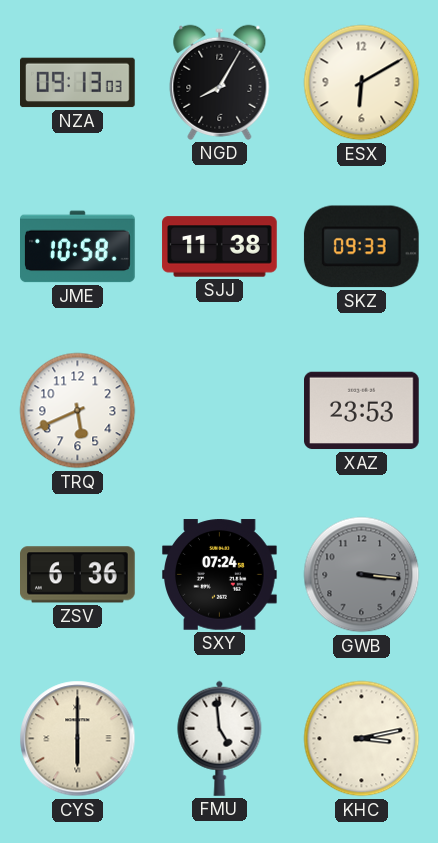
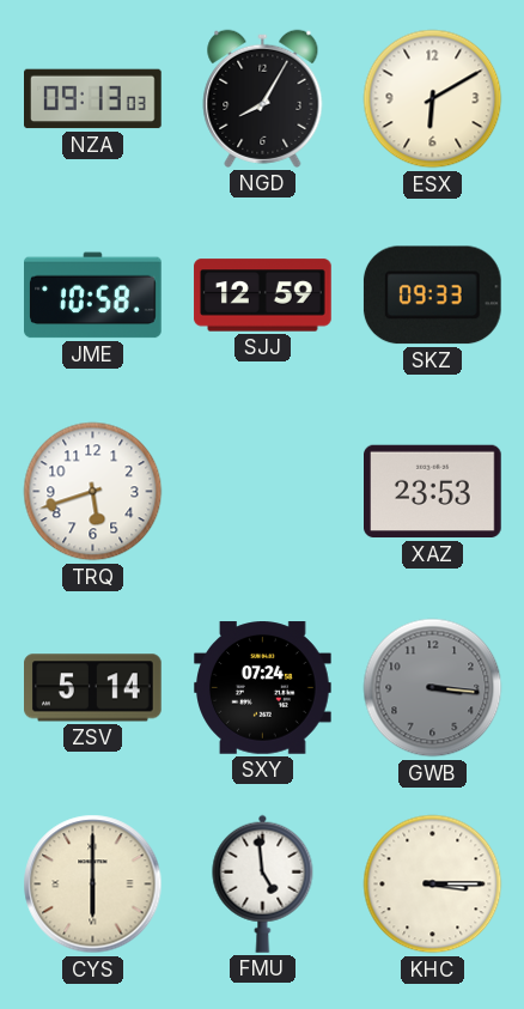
SJJ: 11:38 -> 12:59
TRQ: 5:41 -> 5:42
ZSV: 6:36 -> 5:14
KHC: 3:13 -> 3:15
